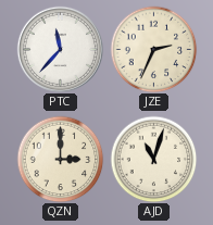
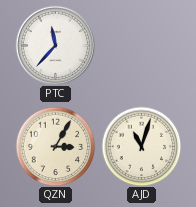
JZE: 2:34 -> none
QZN: 3:00 -> 3:05
